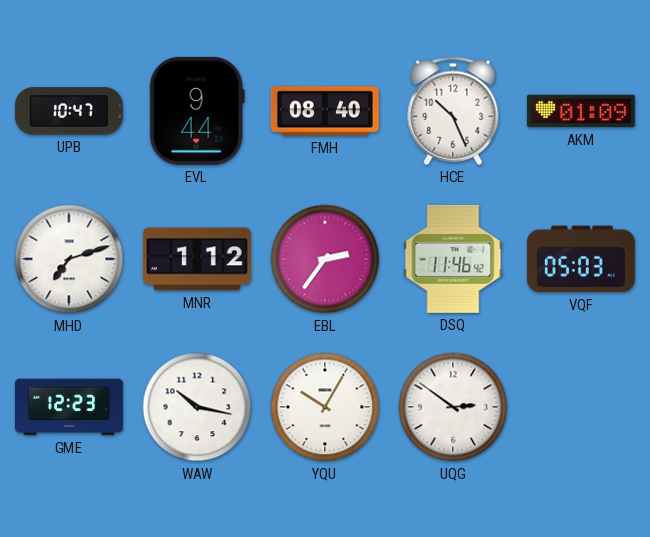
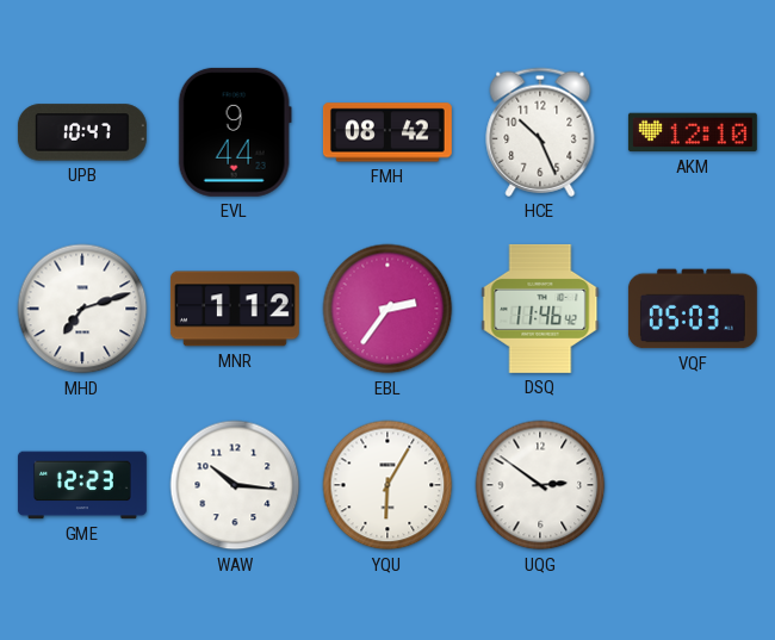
FMH: 08:40 -> 08:42
AKM: 01:09 -> 12:10
WAW: 10:17 -> 10:16
YQU: 10:05 -> 6:05
